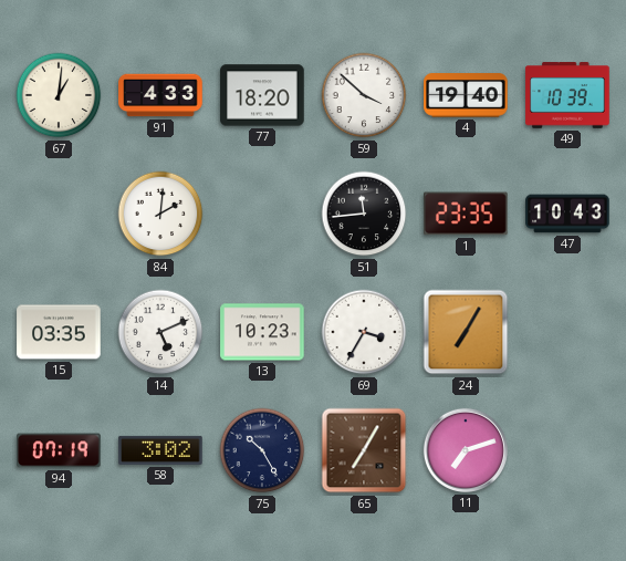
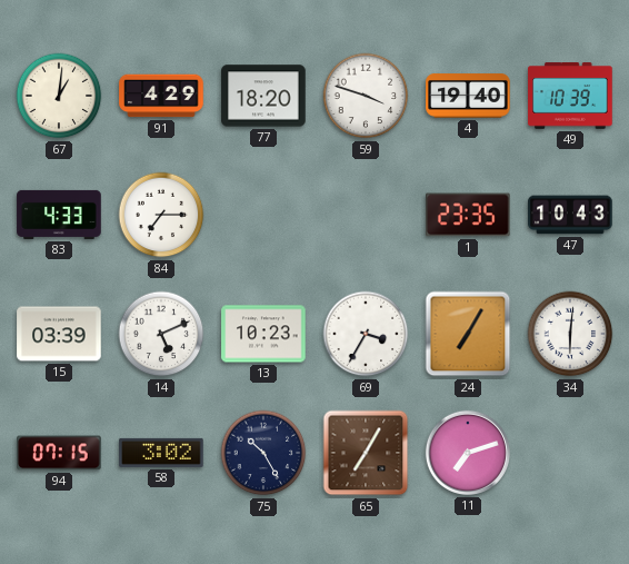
91: 4:33 -> 4:29
59: 3:52 -> 3:48
83: none -> 4:33
84: 2:01 -> 7:15
51: 11:44 -> none
15: 03:35 -> 03:39
34: none -> 6:01
94: 07:19 -> 07:15
